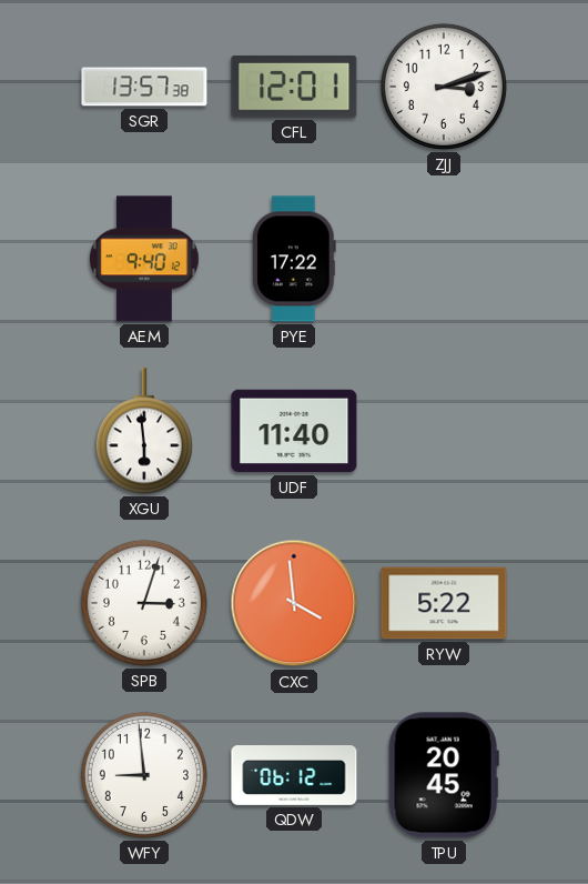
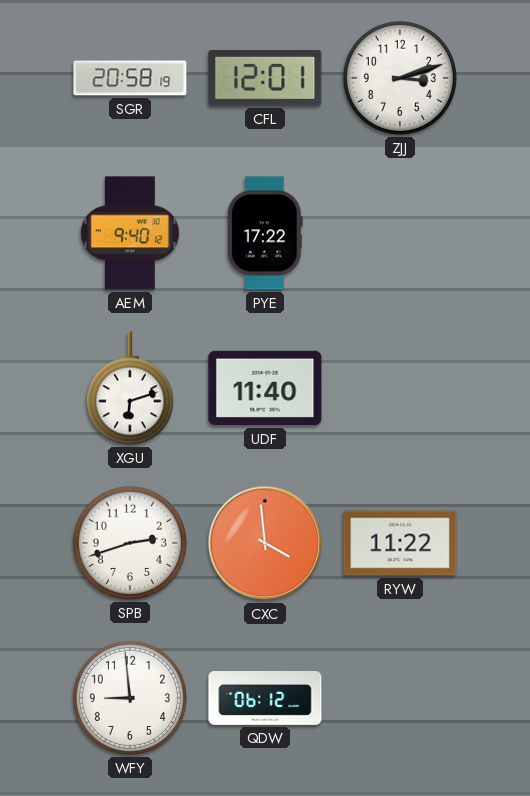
SGR: 13:57 -> 20:58
XGU: 5:59 -> 6:12
SPB: 3:03 -> 2:42
RYW: 5:22 -> 11:22
TPU: 20:45 -> none
